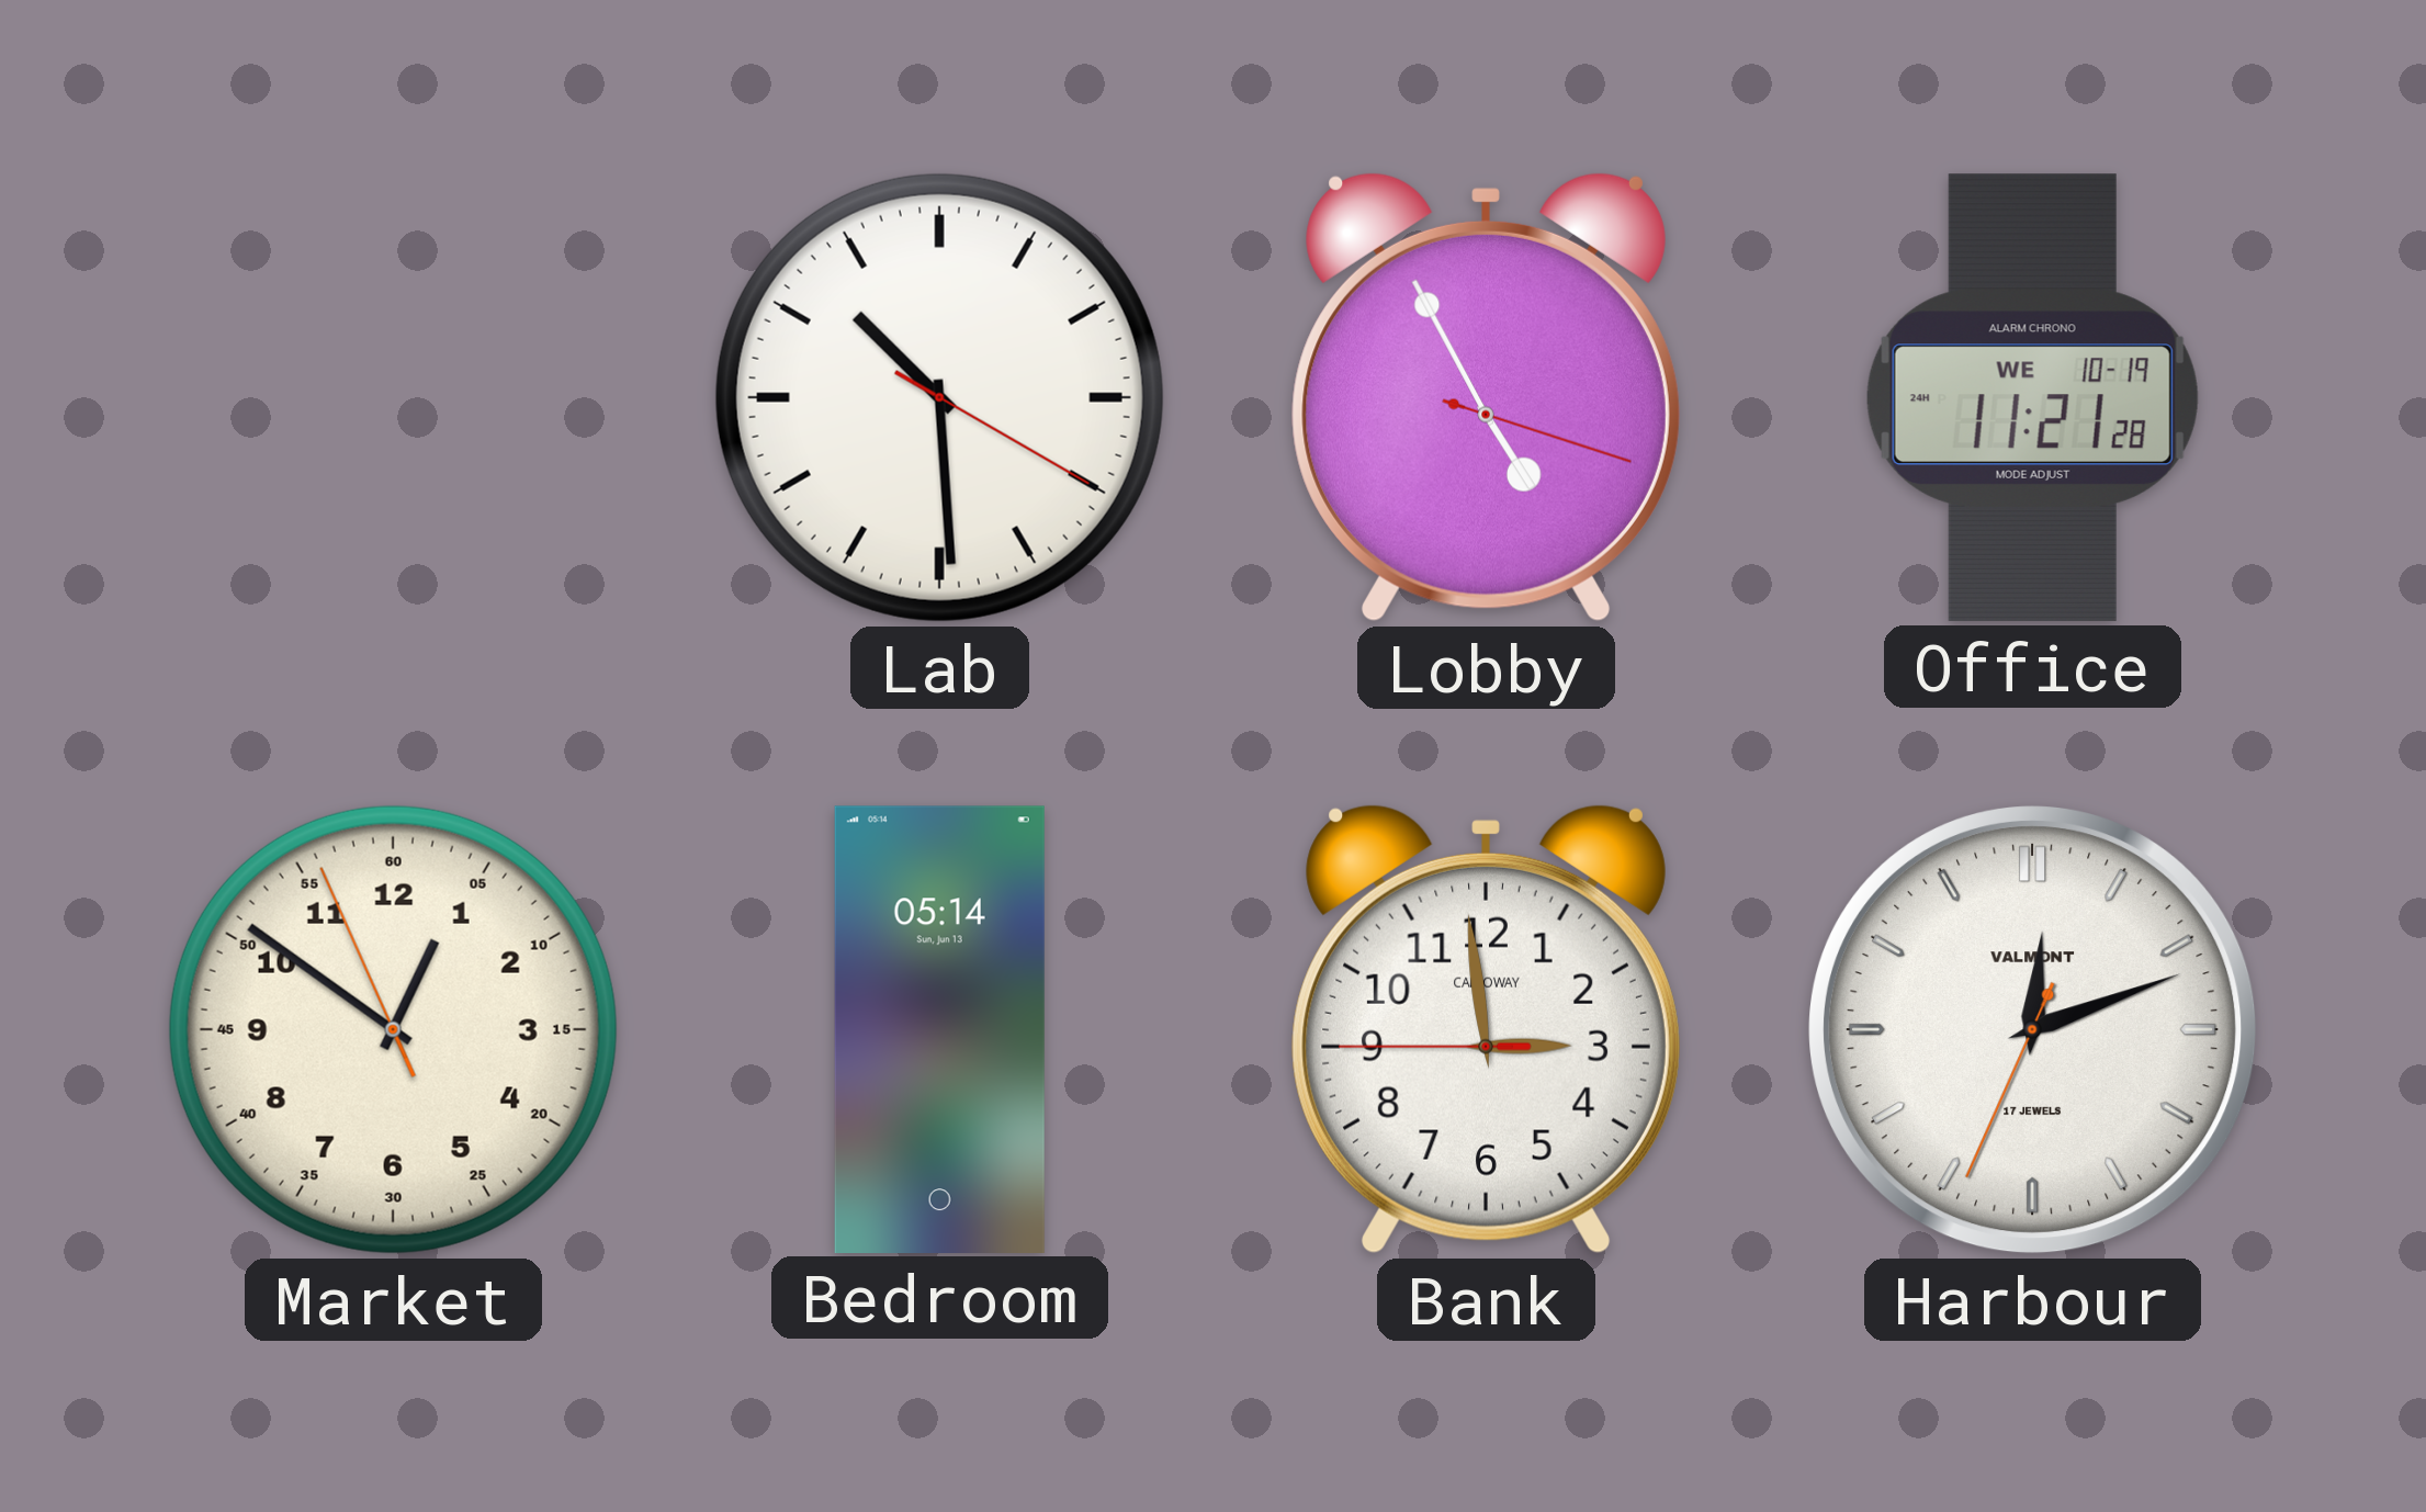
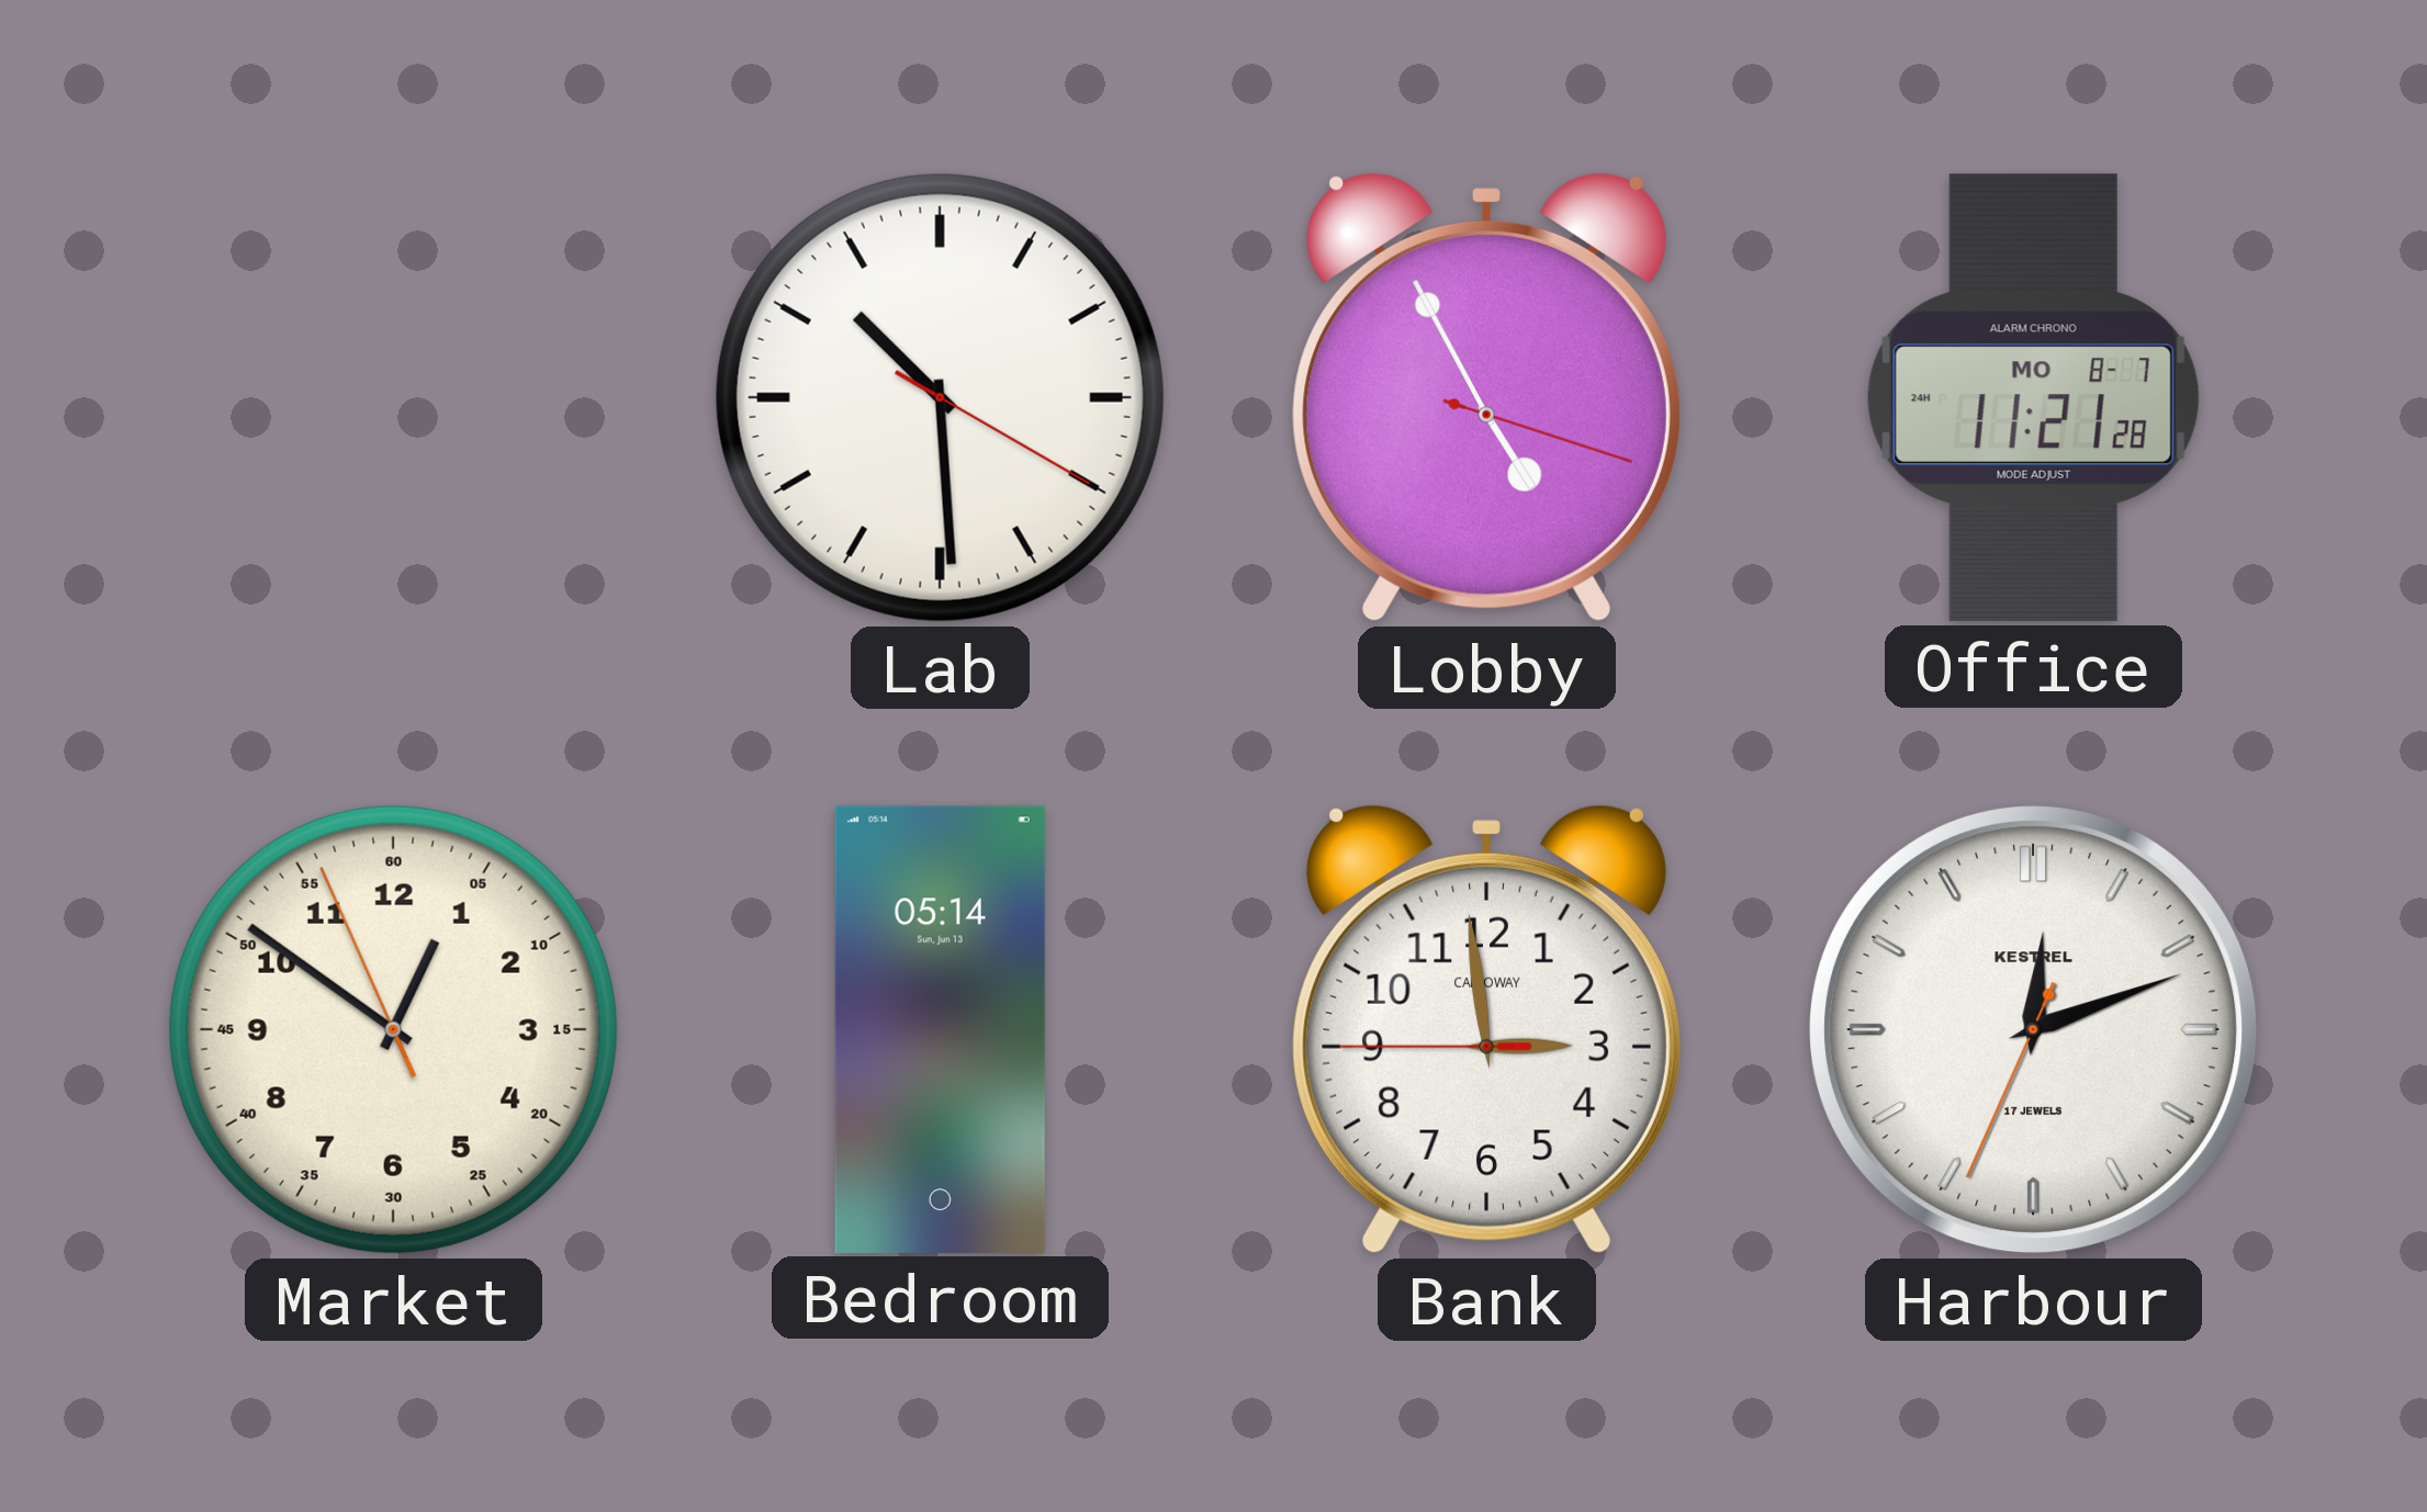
Office date: WE 10-19 -> MO 8-7
Harbour brand: VALMONT -> KESTREL
